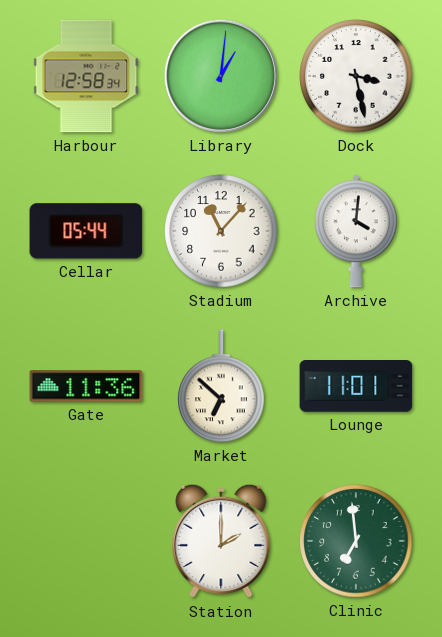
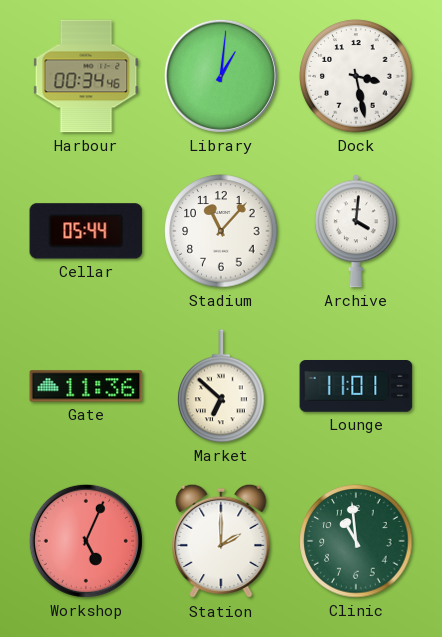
Harbour: 12:58 -> 00:34
Workshop: none -> 5:04
Clinic: 6:59 -> 10:59
